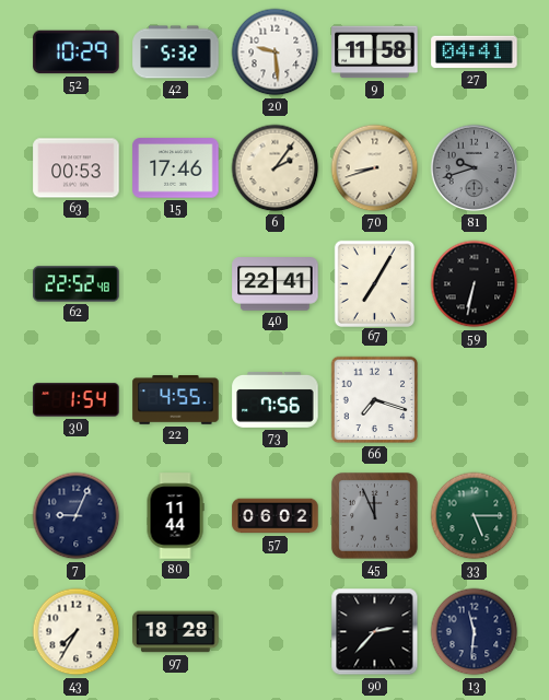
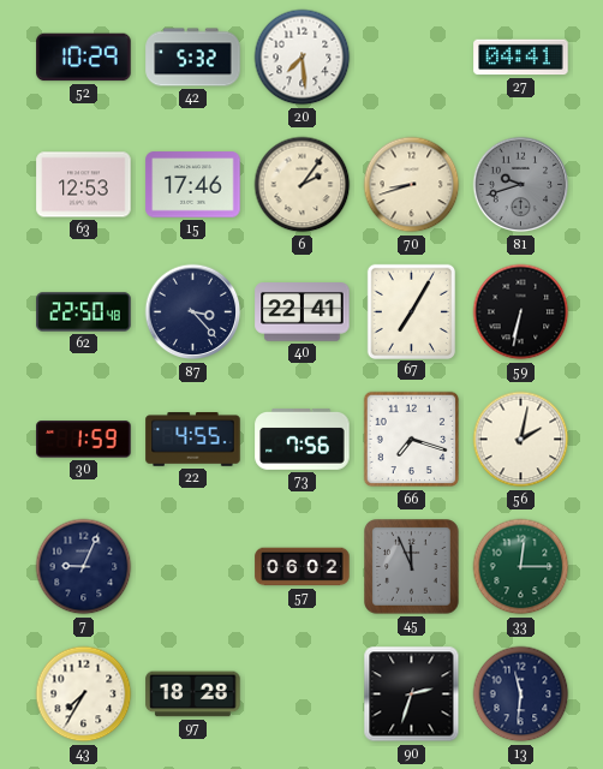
20: 9:29 -> 7:29
9: 11:58 -> none
63: 00:53 -> 12:53
62: 22:52 -> 22:50
87: none -> 3:23
30: 1:54 -> 1:59
56: none -> 2:02
80: 11:44 -> none
33: 5:15 -> 12:15
90: 2:37 -> 2:33
